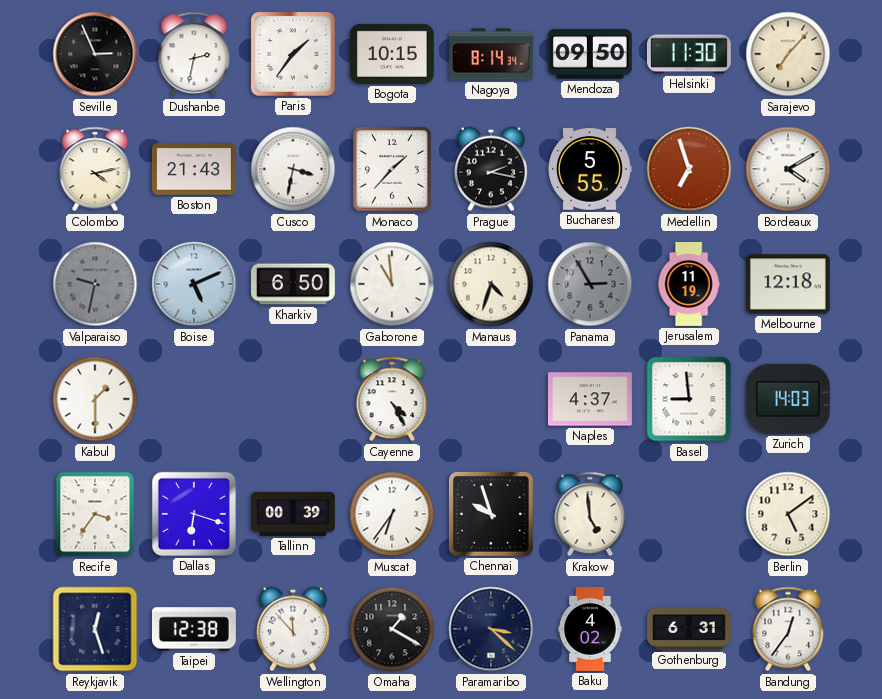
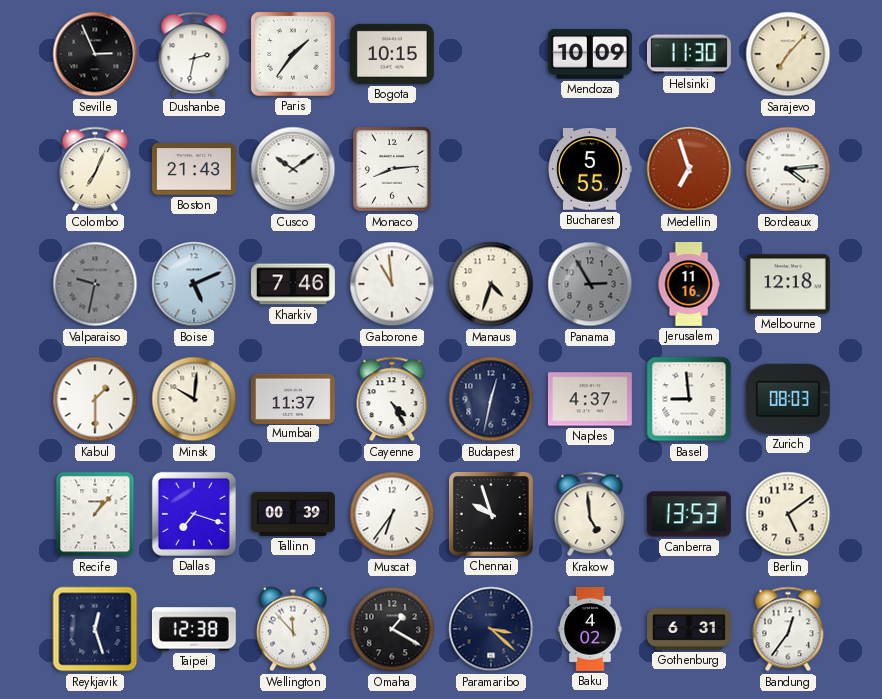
Nagoya: 8:14 -> none
Mendoza: 09:50 -> 10:09
Colombo: 4:13 -> 7:04
Cusco: 3:32 -> 10:09
Monaco: 1:37 -> 8:14
Prague: 2:17 -> none
Bordeaux: 4:10 -> 4:14
Kharkiv: 6:50 -> 7:46
Jerusalem: 11:19 -> 11:16
Minsk: none -> 10:01
Mumbai: none -> 11:37
Budapest: none -> 12:32
Zurich: 14:03 -> 08:03
Recife: 3:36 -> 1:07
Dallas: 6:18 -> 7:18
Canberra: none -> 13:53
